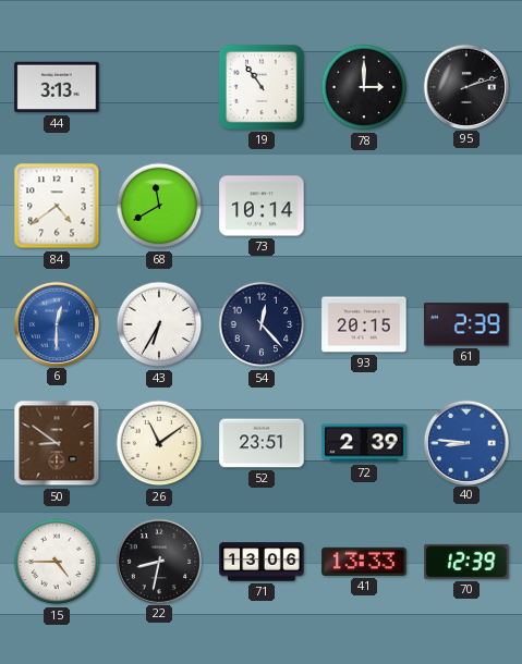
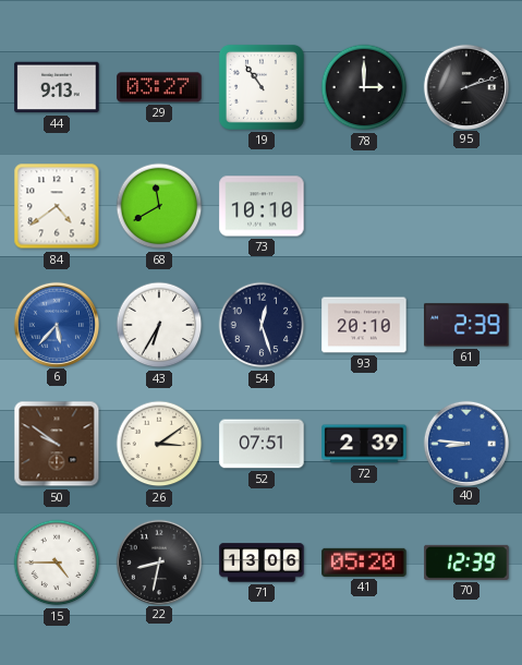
44: 3:13 -> 9:13
29: none -> 03:27
73: 10:14 -> 10:10
6: 12:30 -> 5:37
54: 12:23 -> 12:27
93: 20:15 -> 20:10
50: 8:51 -> 9:51
26: 11:09 -> 3:09
52: 23:51 -> 07:51
41: 13:33 -> 05:20
